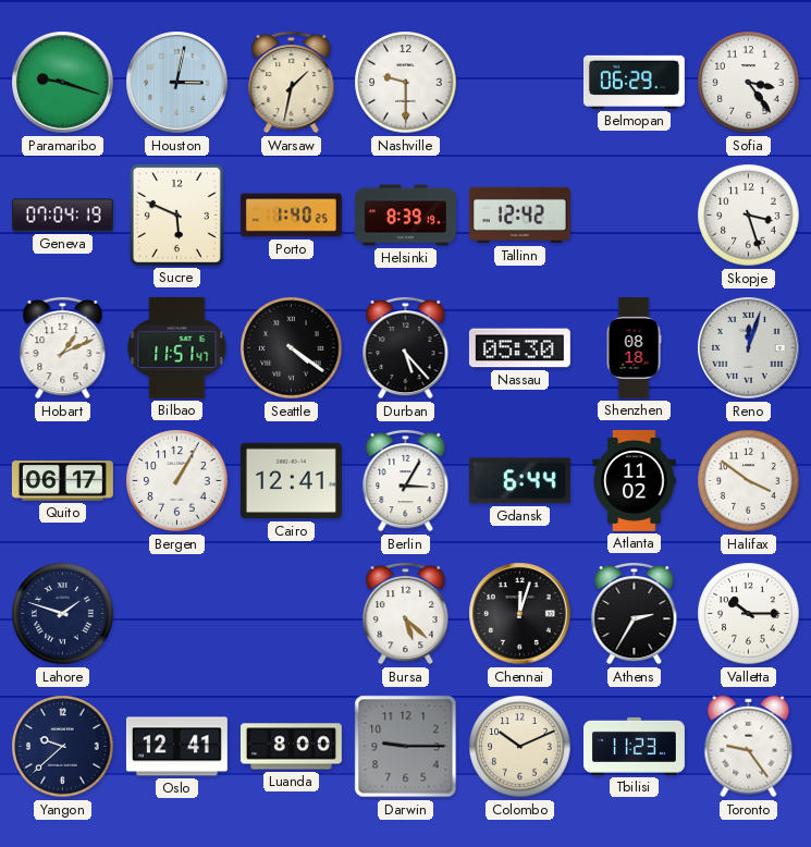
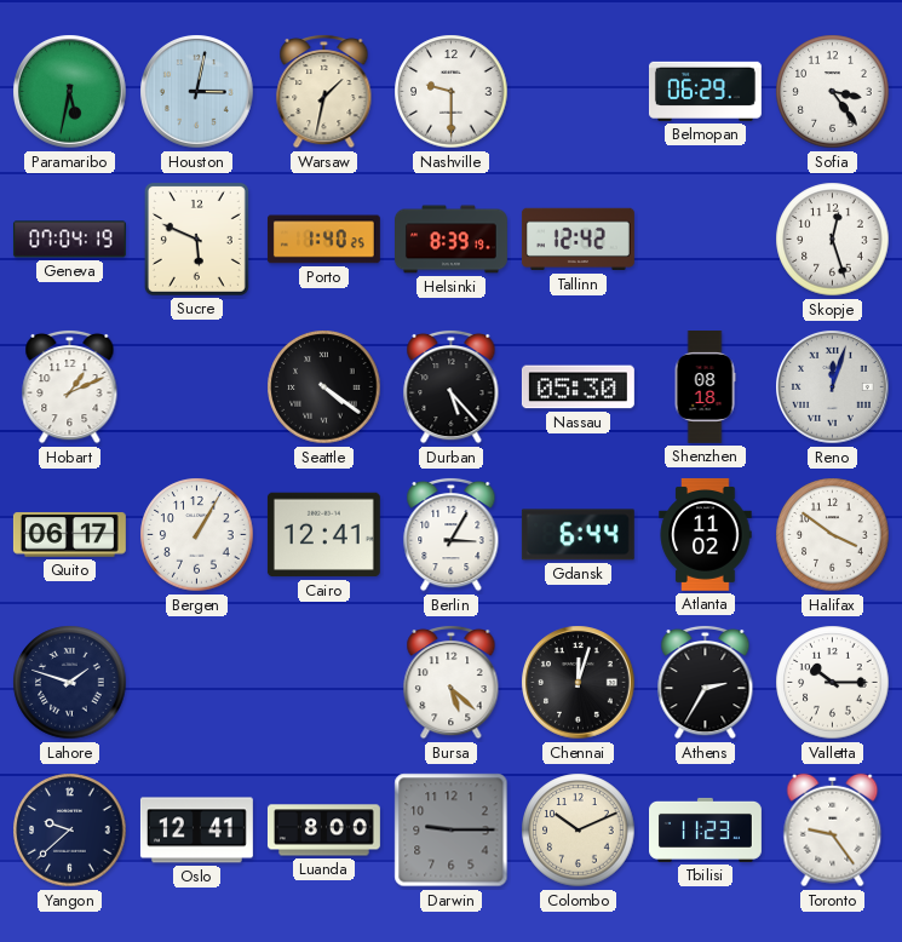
Paramaribo: 9:18 -> 5:32
Skopje: 3:27 -> 12:27
Bilbao: 11:51 -> none
